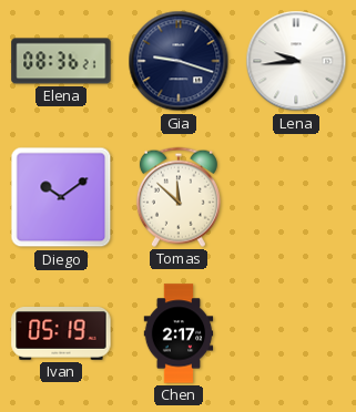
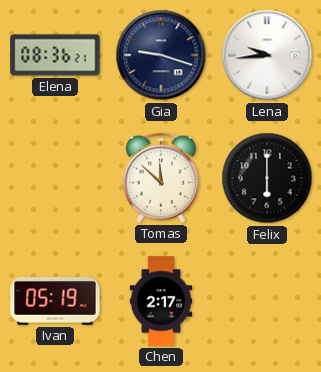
Diego: 10:09 -> none
Felix: none -> 6:00
